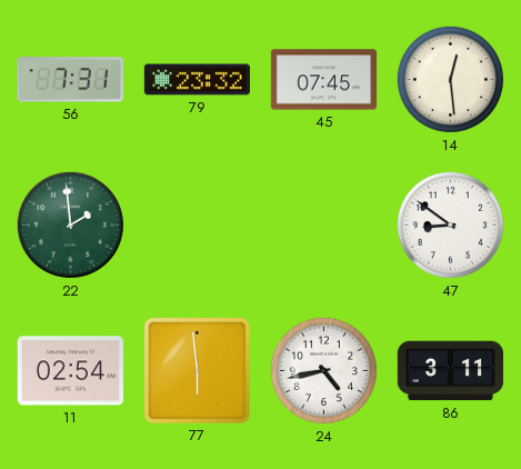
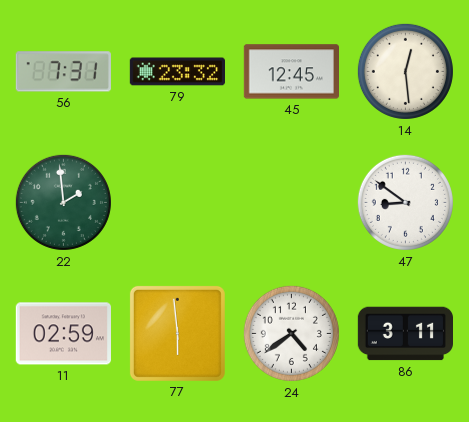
45: 07:45 -> 12:45
11: 02:54 -> 02:59
24: 4:43 -> 4:39
